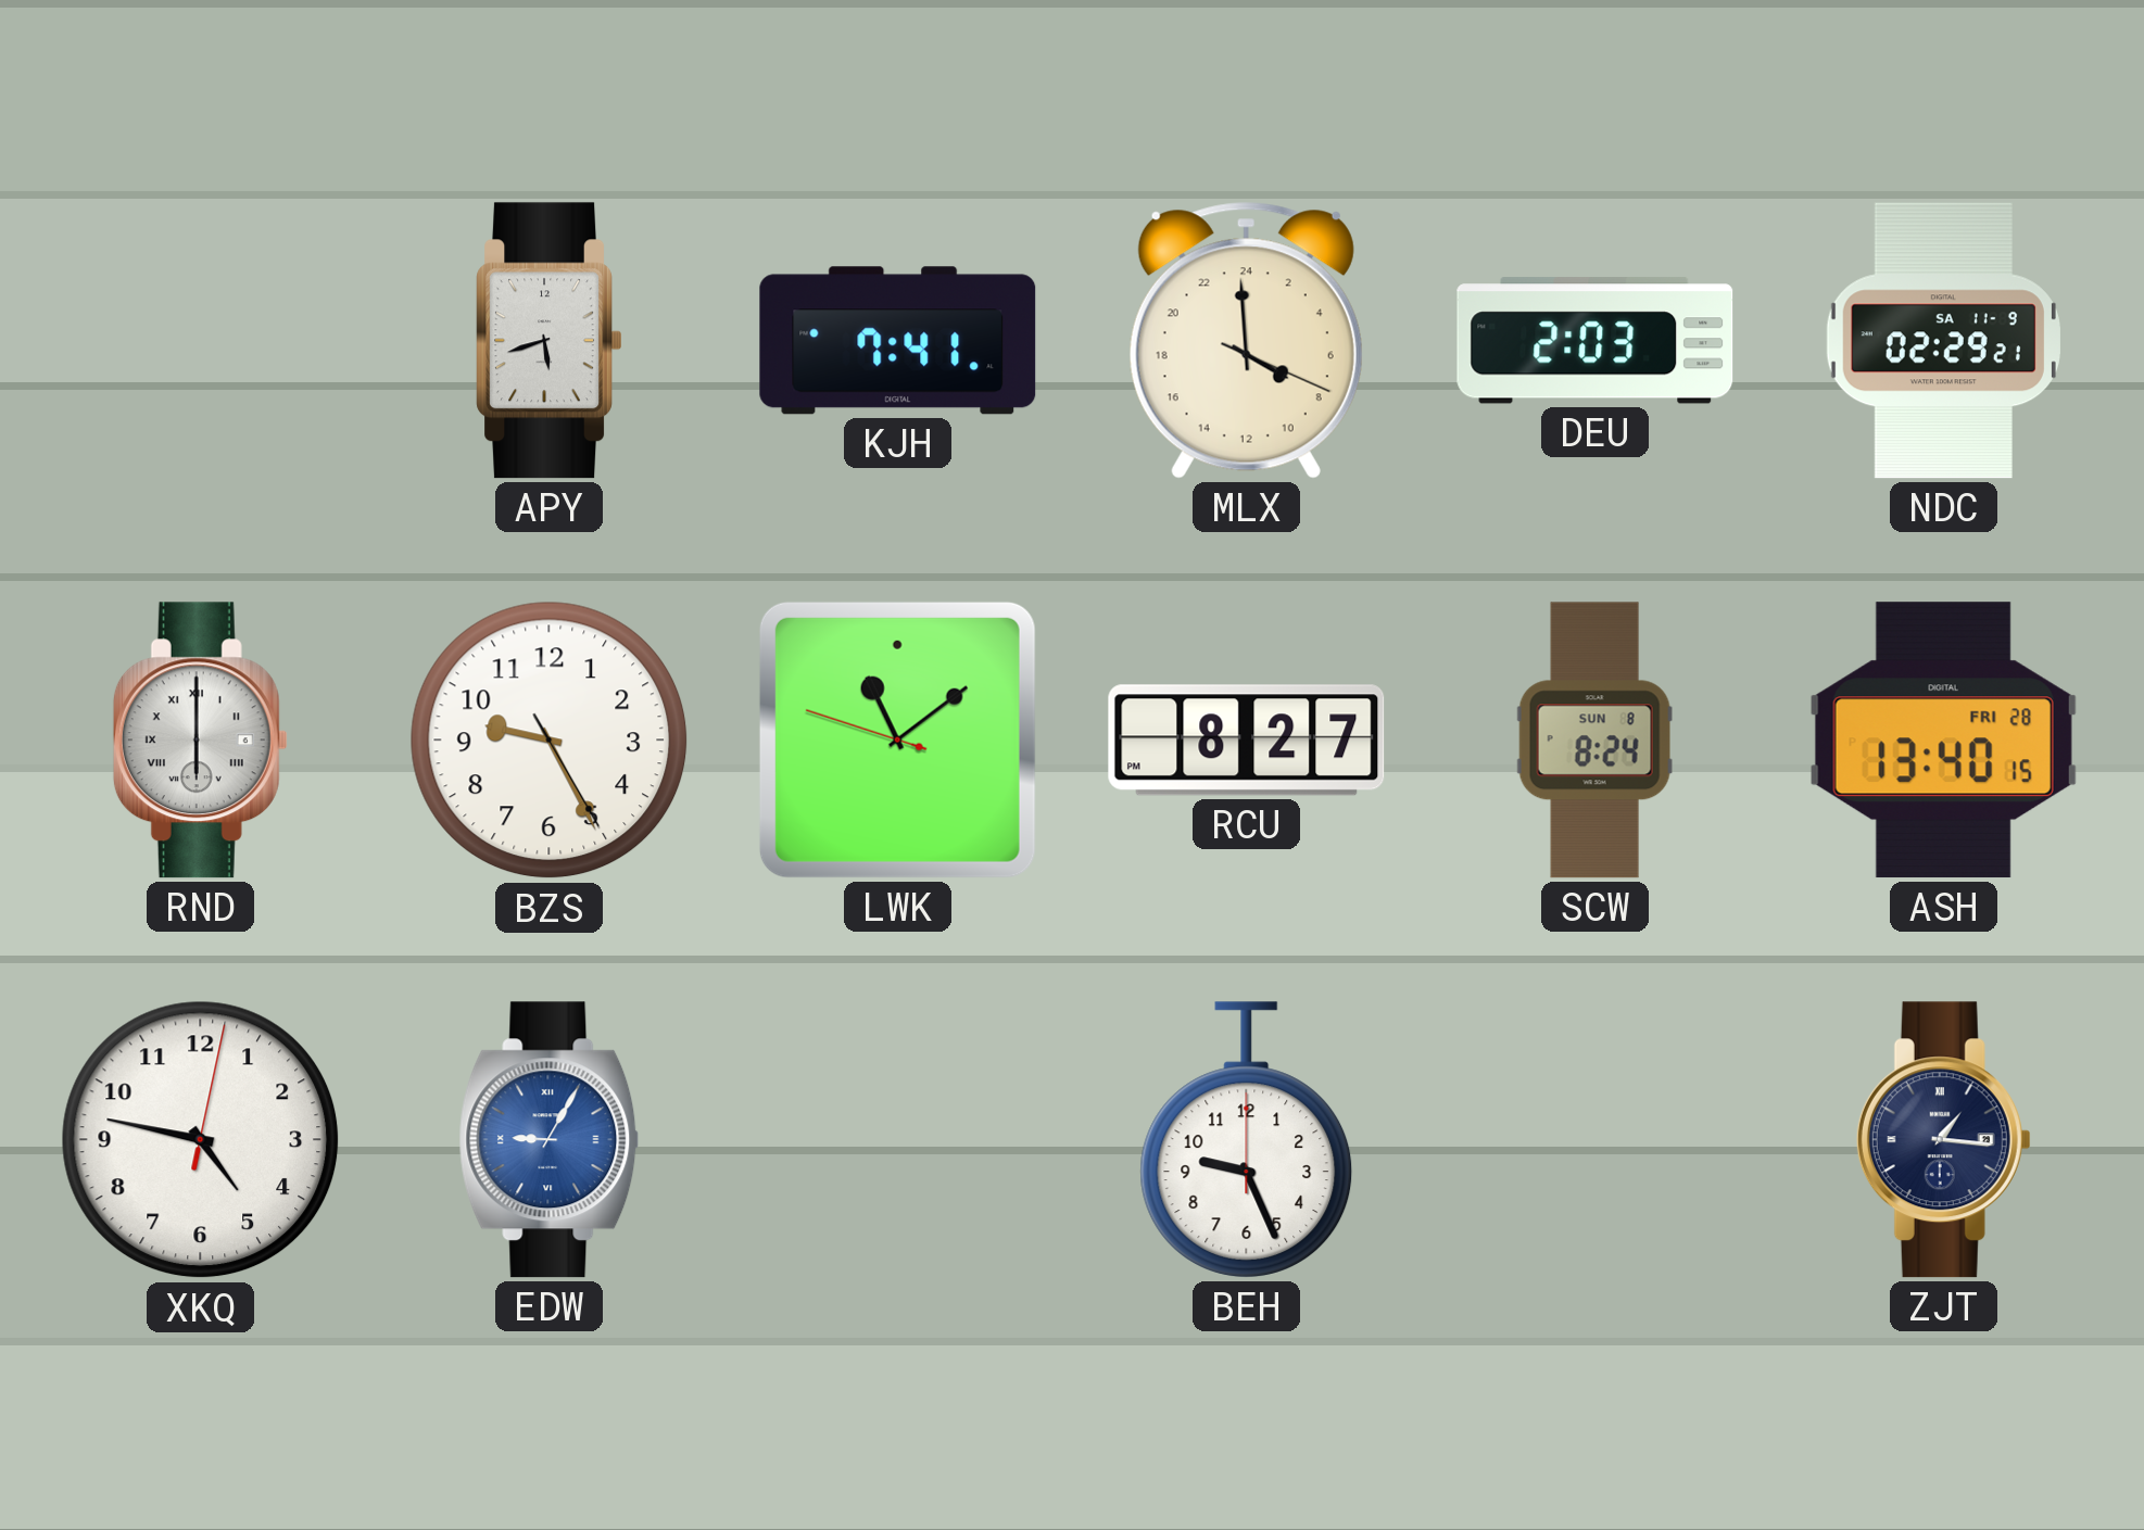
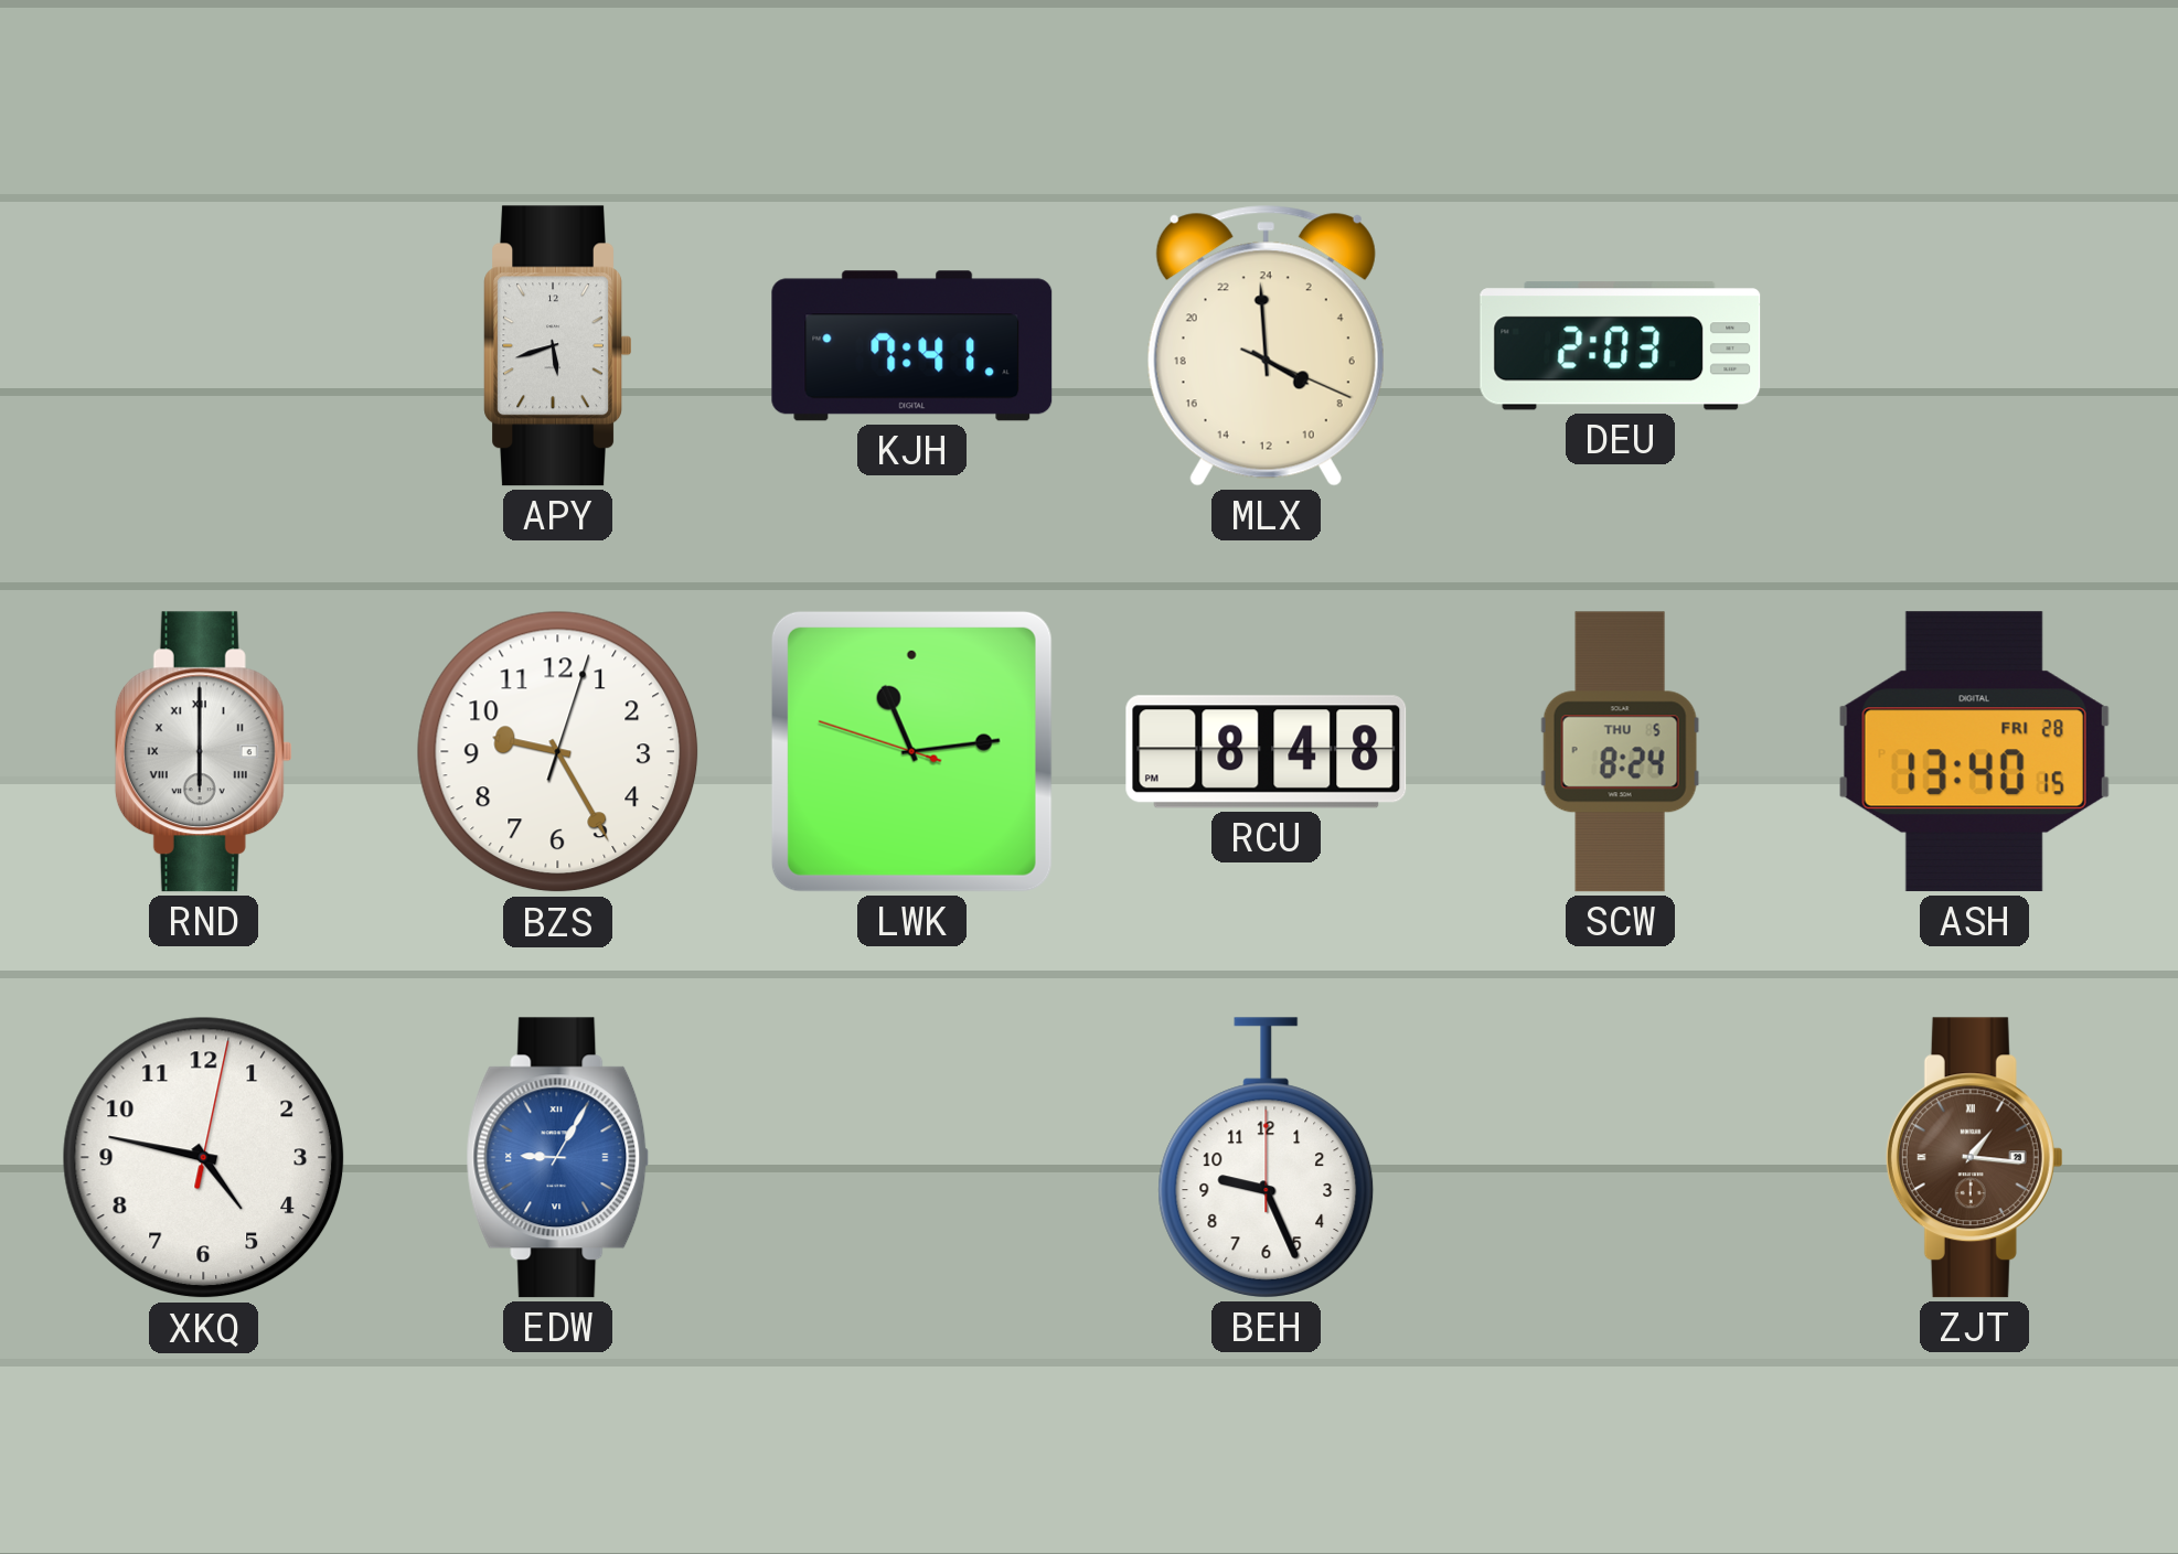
NDC: 02:29 -> none
BZS: 9:25:25 -> 9:25:03
LWK: 11:08 -> 11:13
RCU: 8:27 -> 8:48
SCW date: SUN 8 -> THU 5
ZJT dial: navy -> brown
